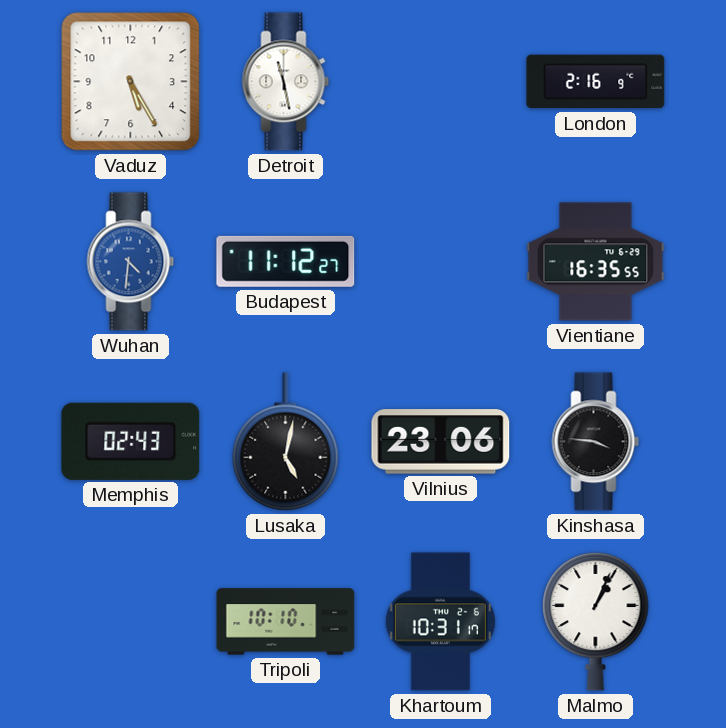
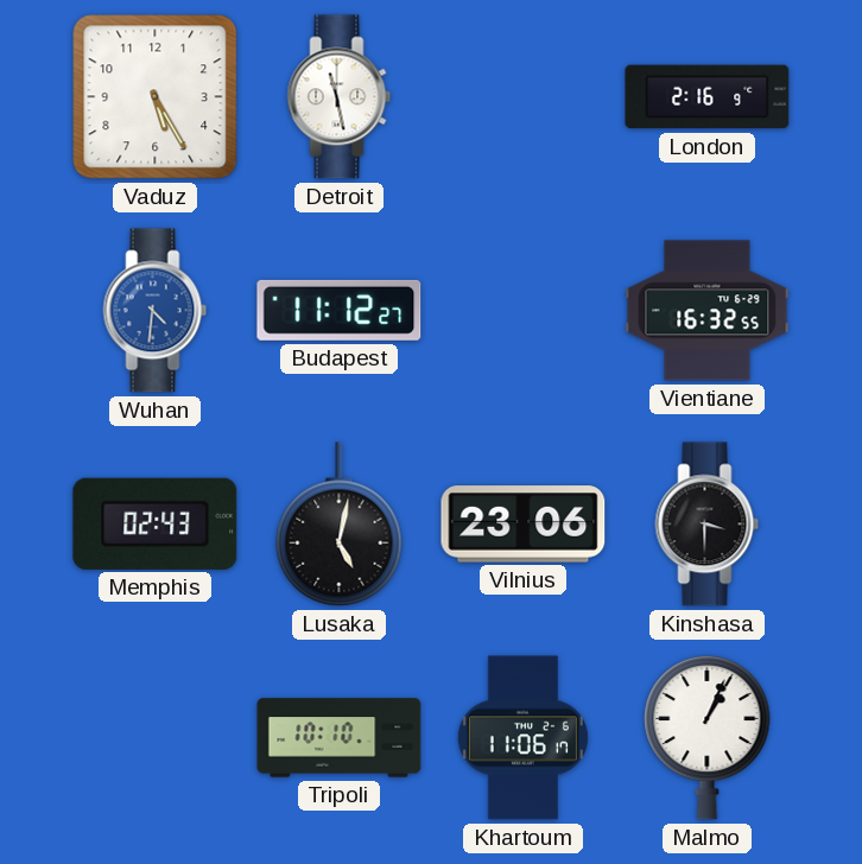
Vientiane: 16:35 -> 16:32
Kinshasa: 3:46 -> 3:30
Khartoum: 10:31 -> 11:06
